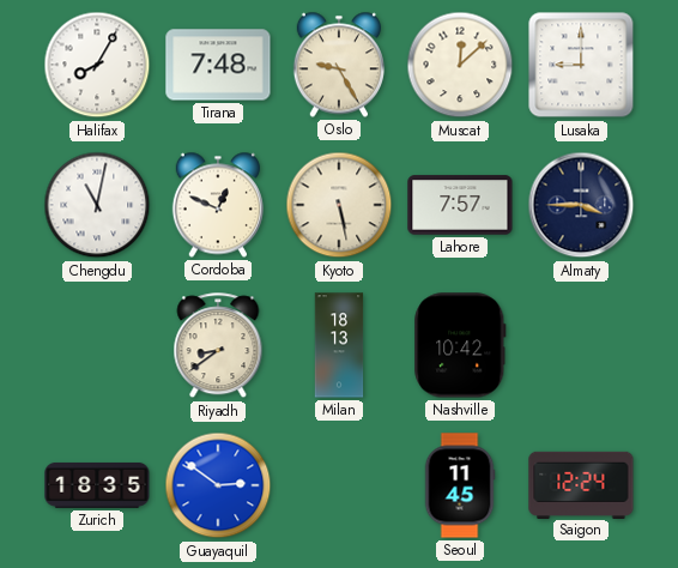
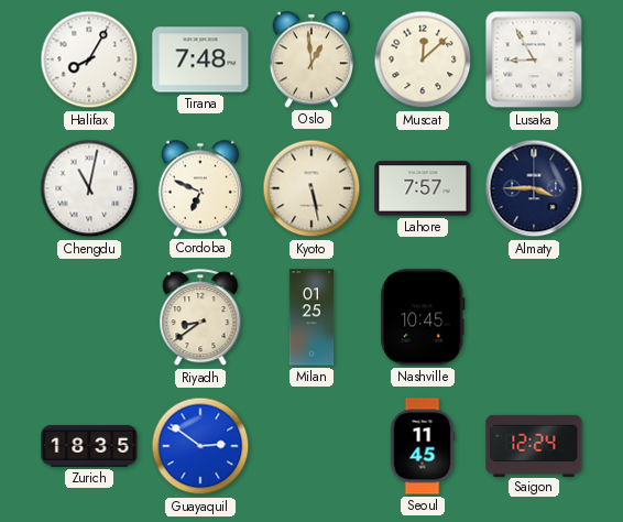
Oslo: 9:25 -> 12:59
Lusaka: 9:00 -> 8:55
Cordoba: 12:49 -> 6:49
Milan: 18:13 -> 01:25
Nashville: 10:42 -> 10:45
